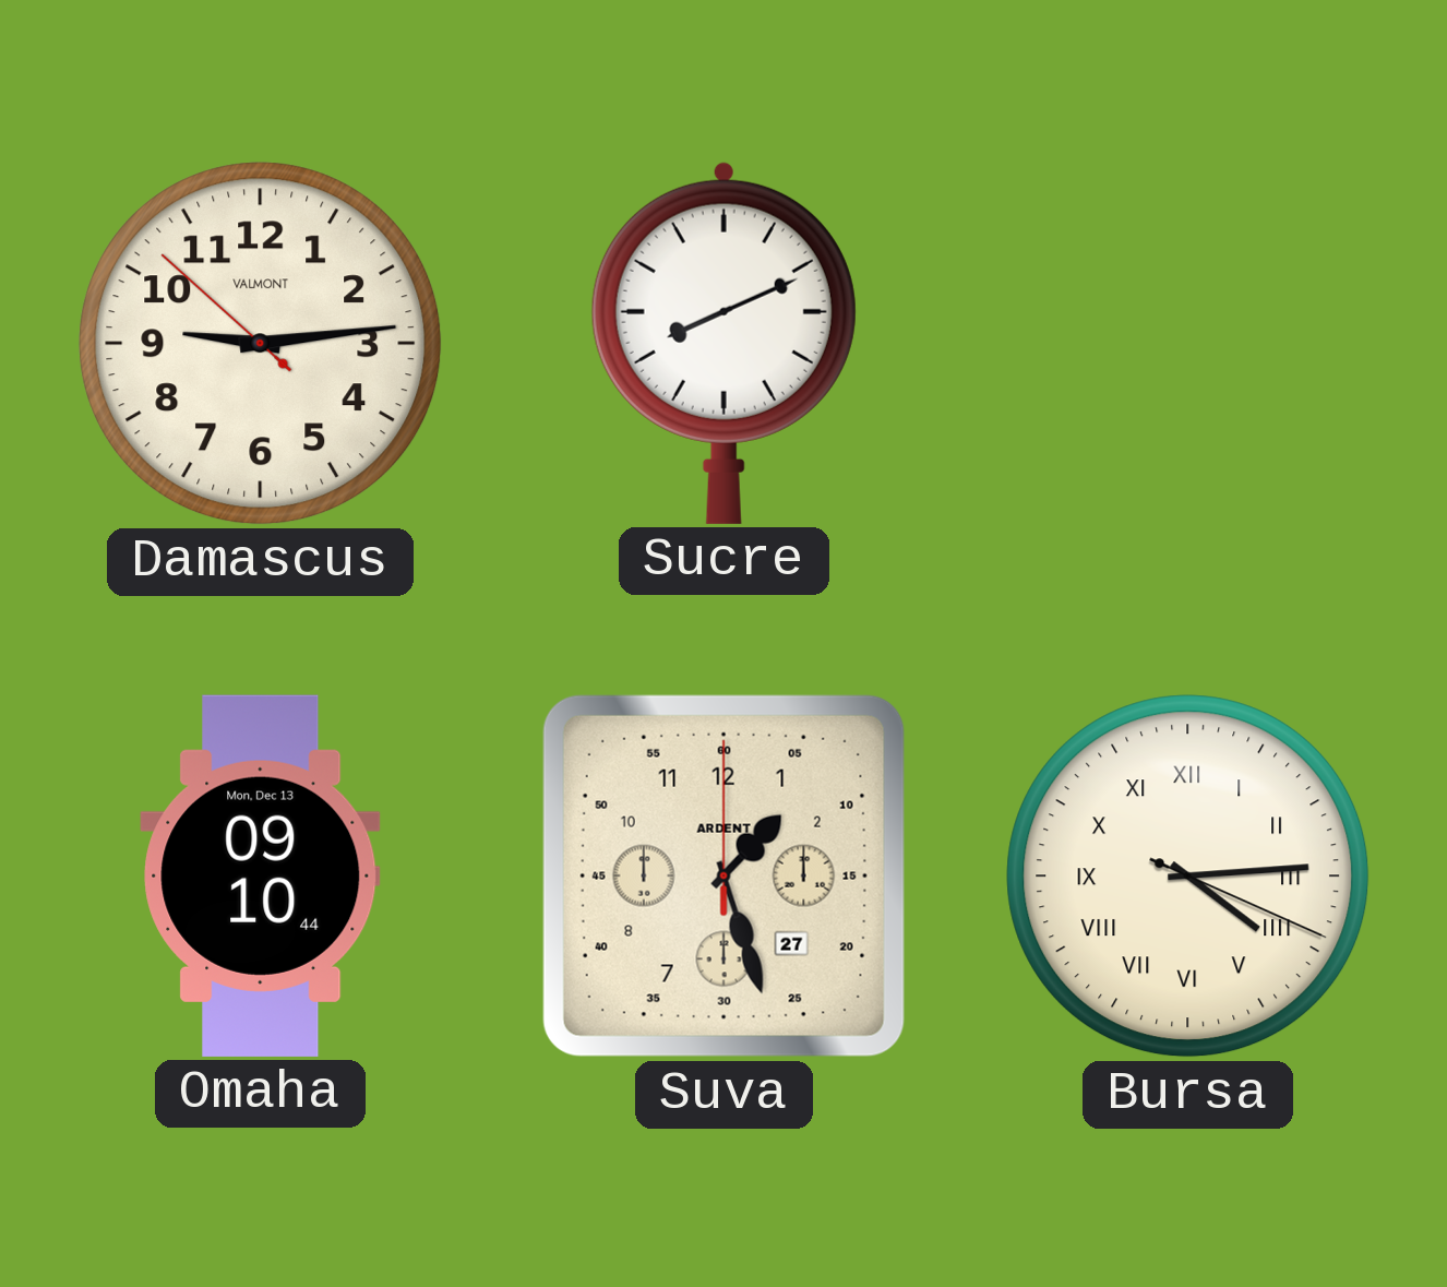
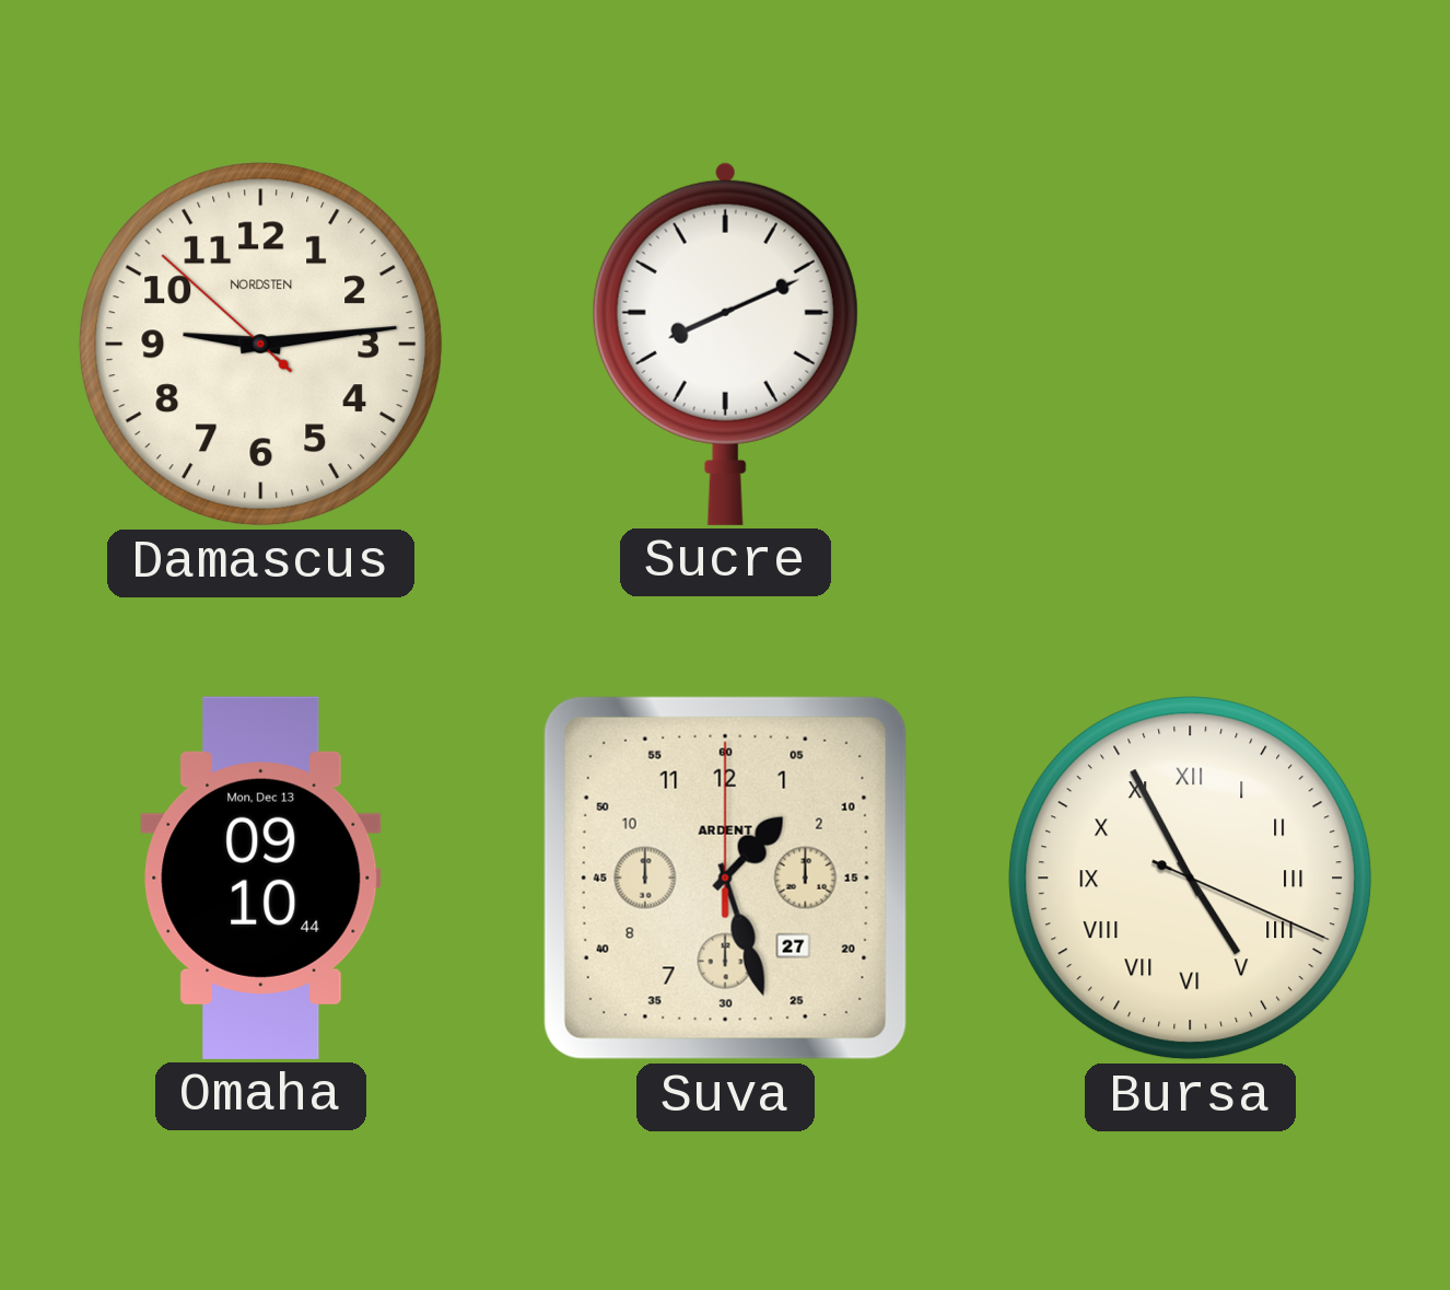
Damascus brand: VALMONT -> NORDSTEN
Bursa: 4:14 -> 4:55
